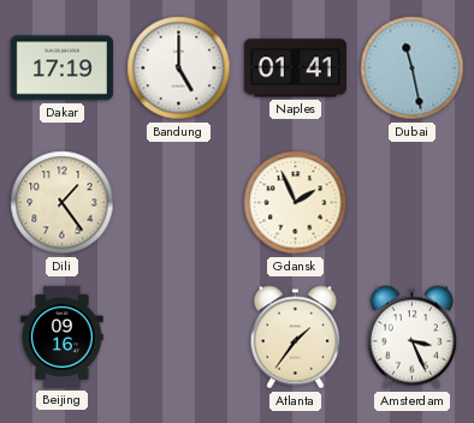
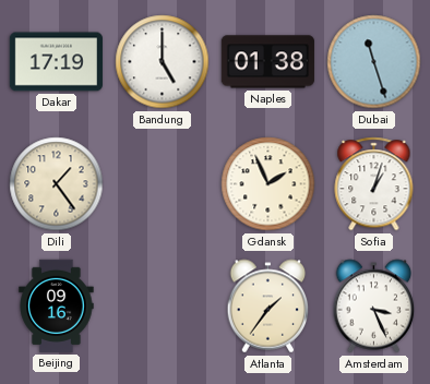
Naples: 01:41 -> 01:38
Dubai: 11:28 -> 11:27
Sofia: none -> 1:03
